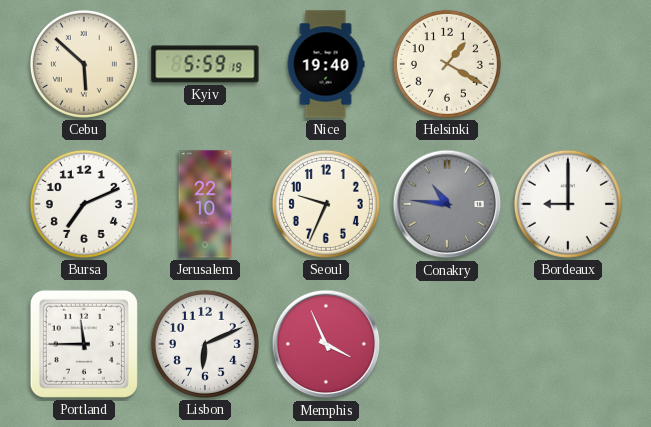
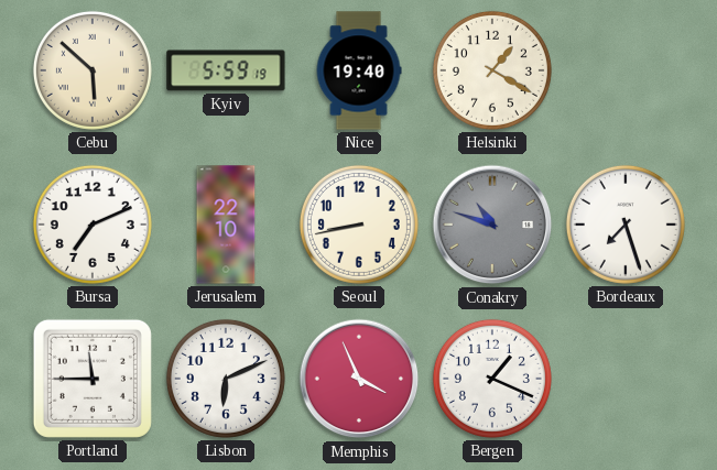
Seoul: 9:34 -> 8:43
Conakry: 10:46 -> 10:48
Bordeaux: 9:00 -> 7:27
Bergen: none -> 1:19
